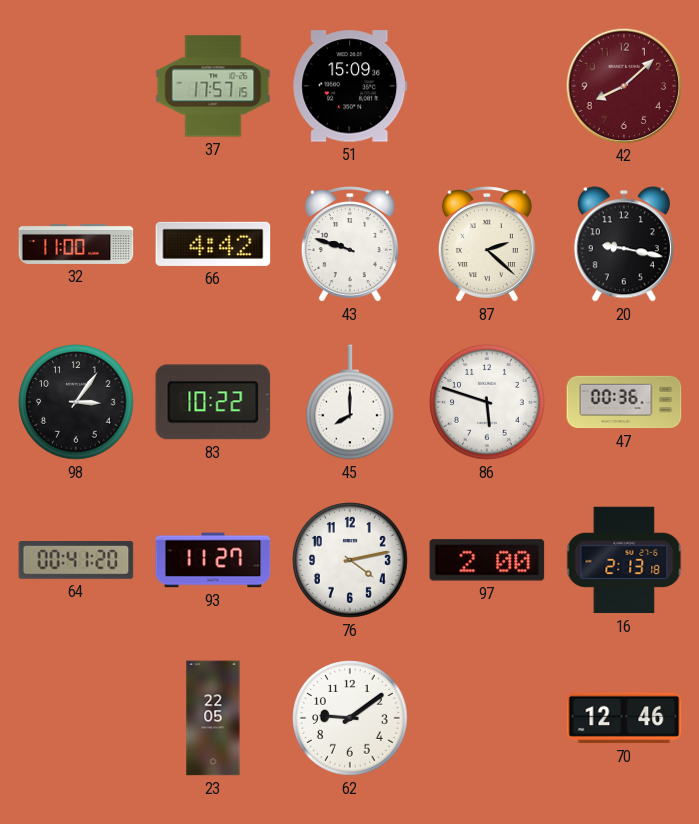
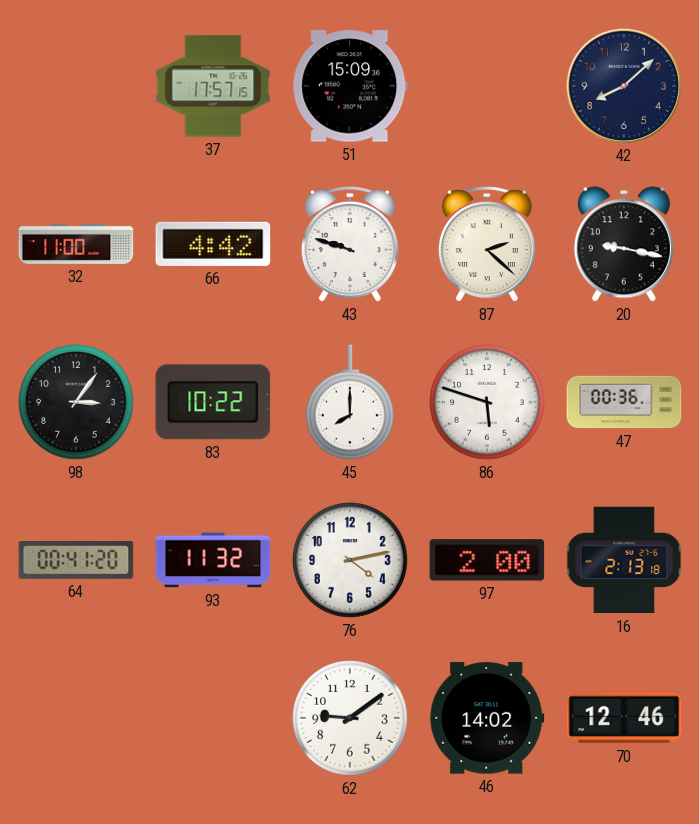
42 dial: burgundy -> navy
93: 11:27 -> 11:32
23: 22:05 -> none
46: none -> 14:02
